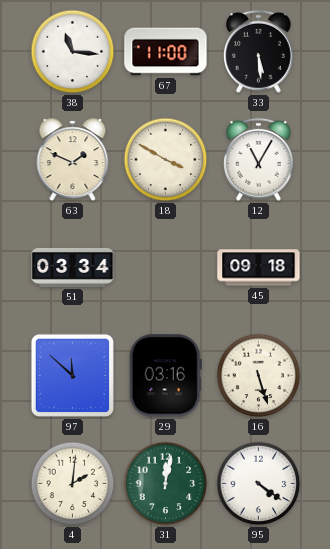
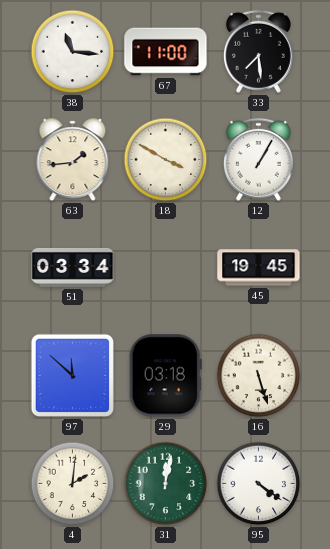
33: 5:29 -> 7:29
63: 1:49 -> 1:44
12: 11:05 -> 1:05
45: 09:18 -> 19:45
29: 03:16 -> 03:18
